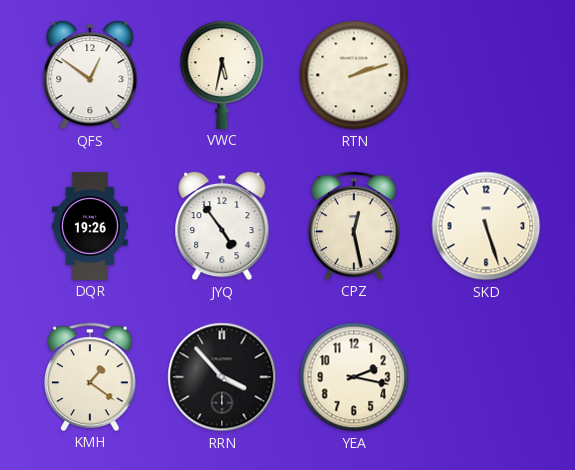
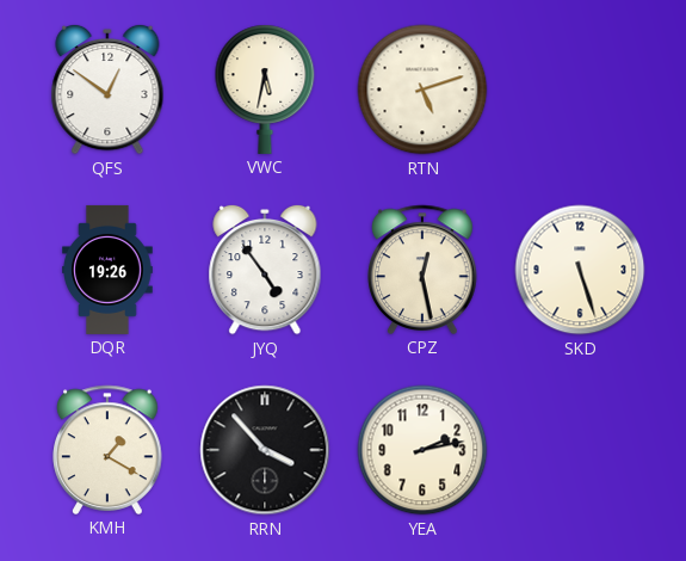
RTN: 2:12 -> 5:12
KMH: 1:21 -> 1:20
YEA: 2:17 -> 2:13
